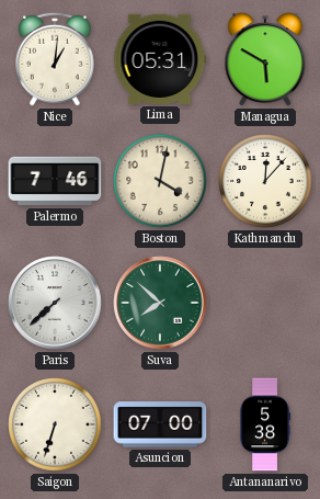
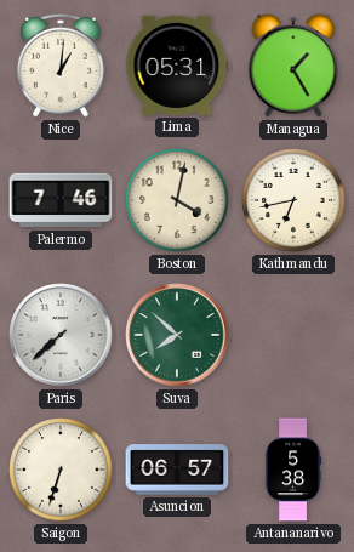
Managua: 5:50 -> 1:25
Kathmandu: 12:07 -> 6:43
Asuncion: 07:00 -> 06:57
